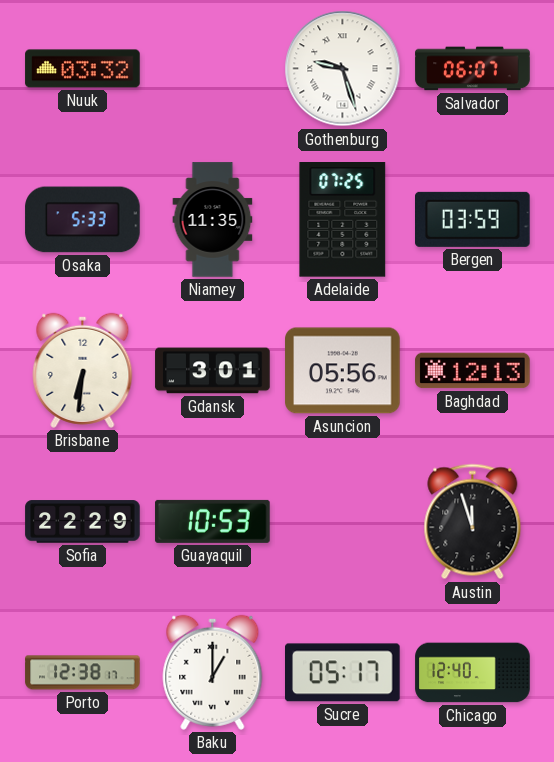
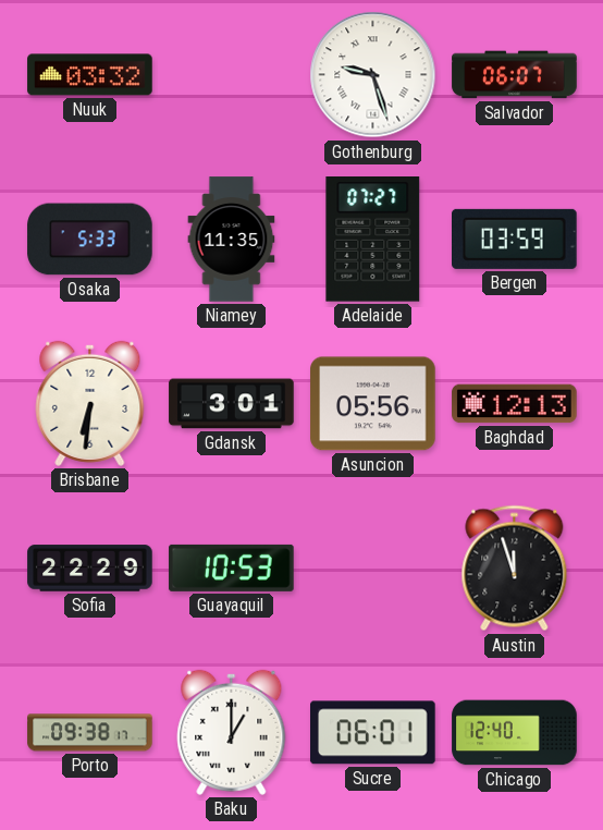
Adelaide: 07:25 -> 07:27
Porto: 12:38 -> 09:38
Sucre: 05:17 -> 06:01
